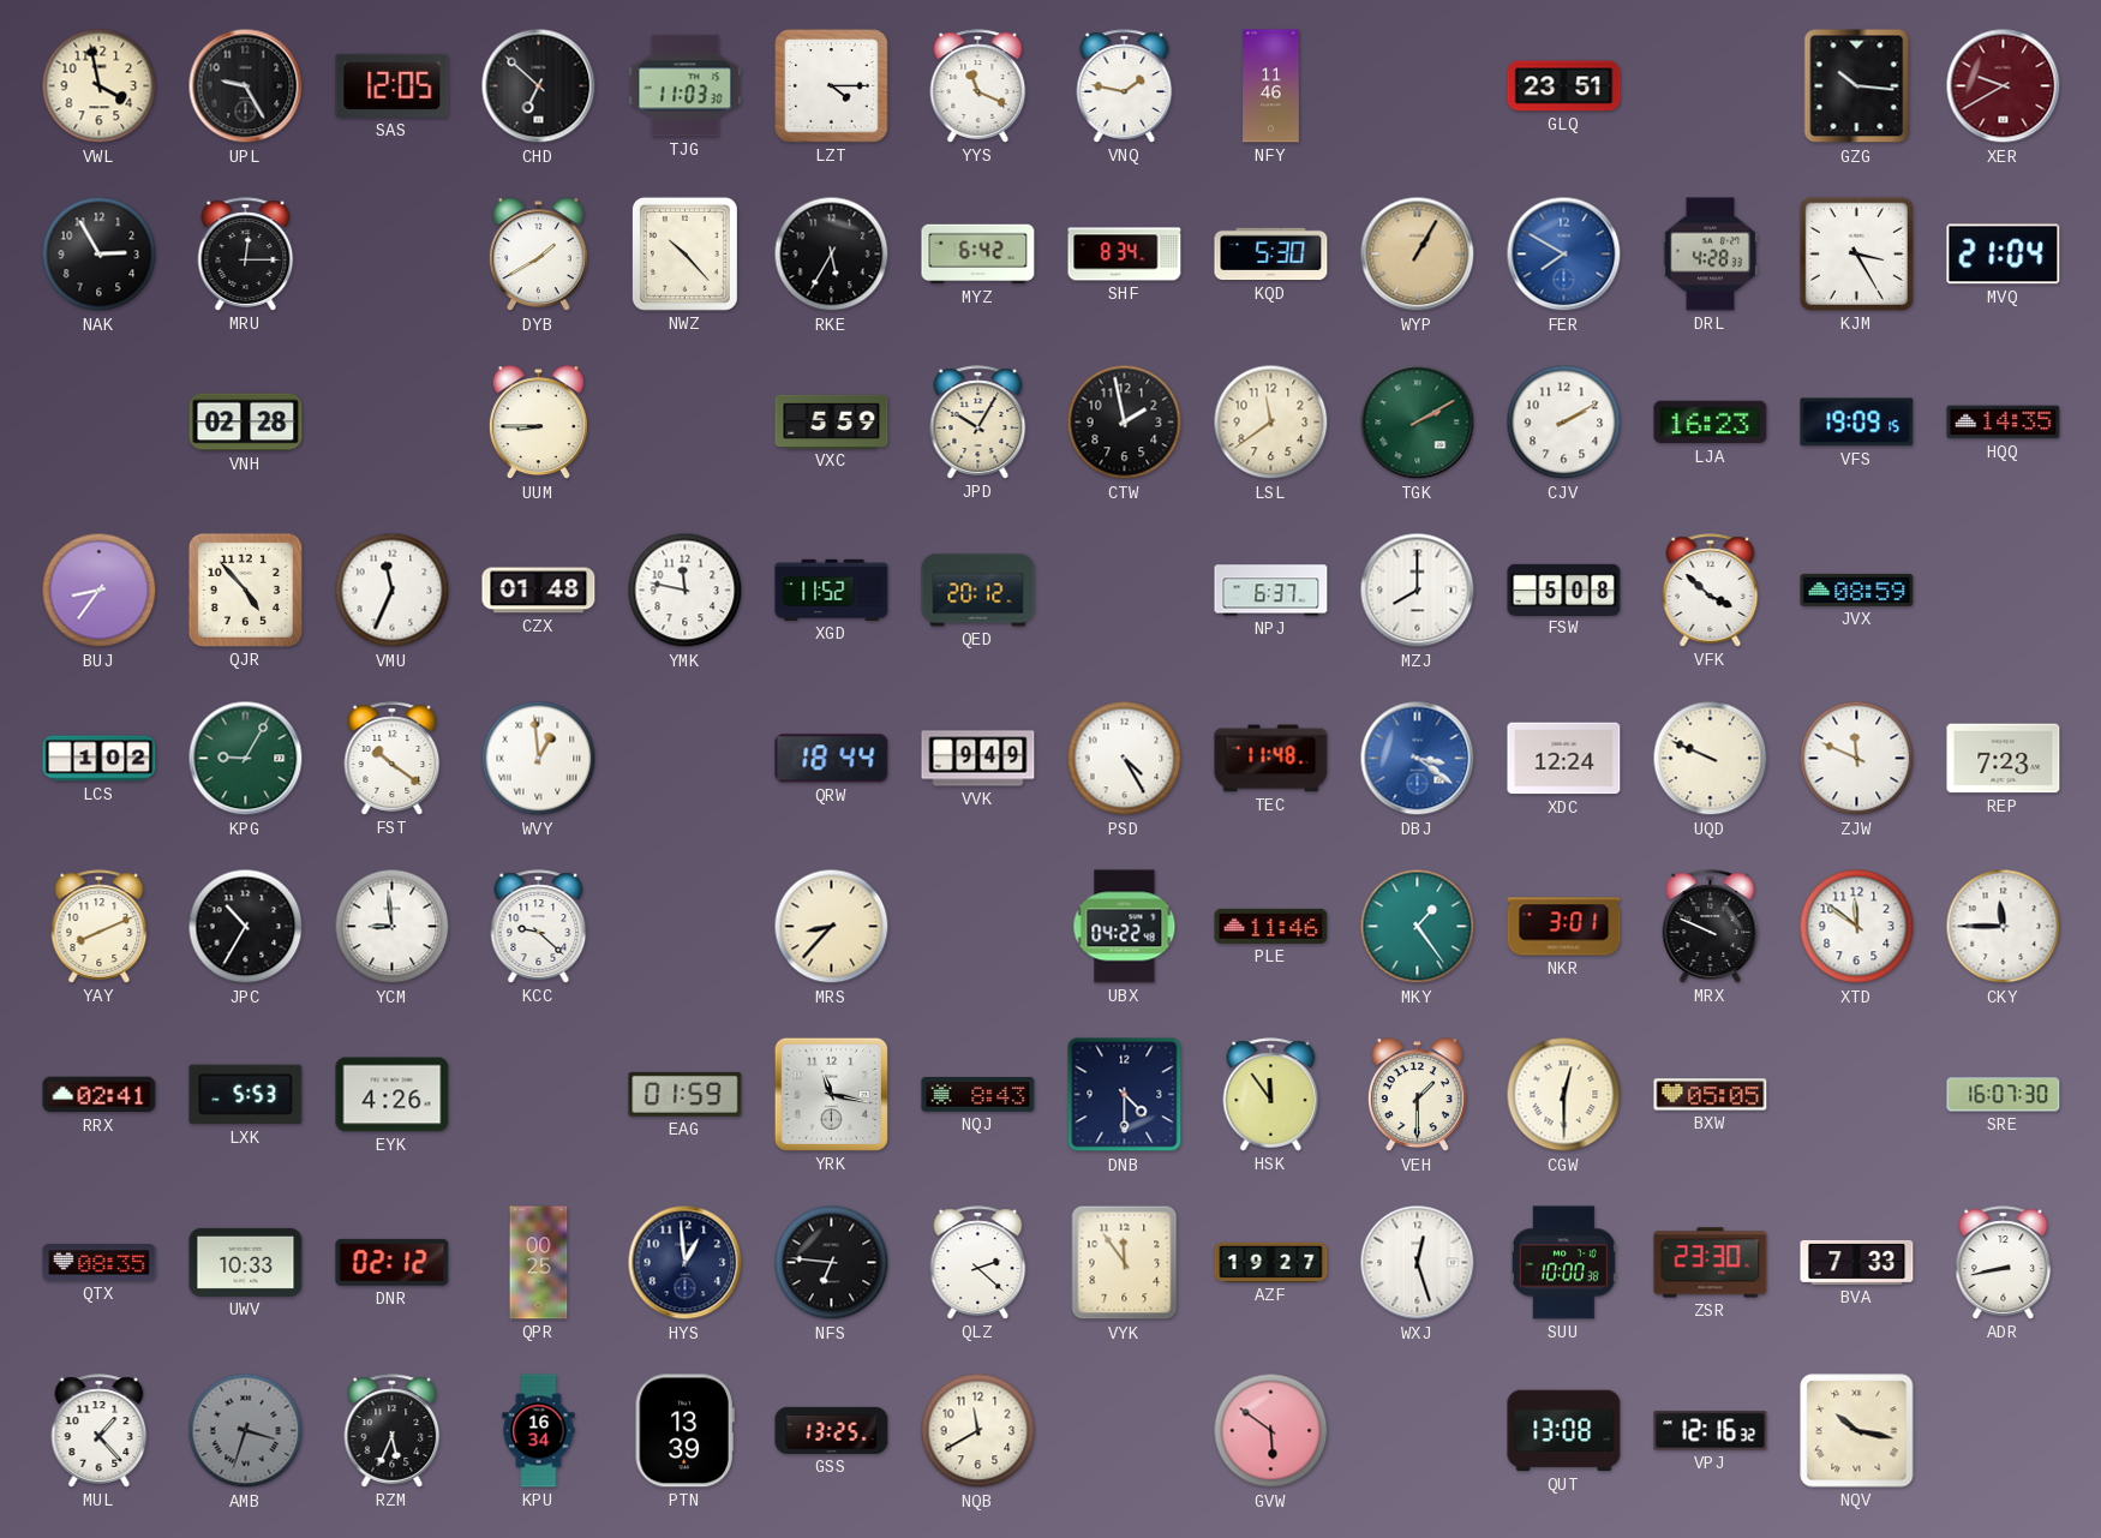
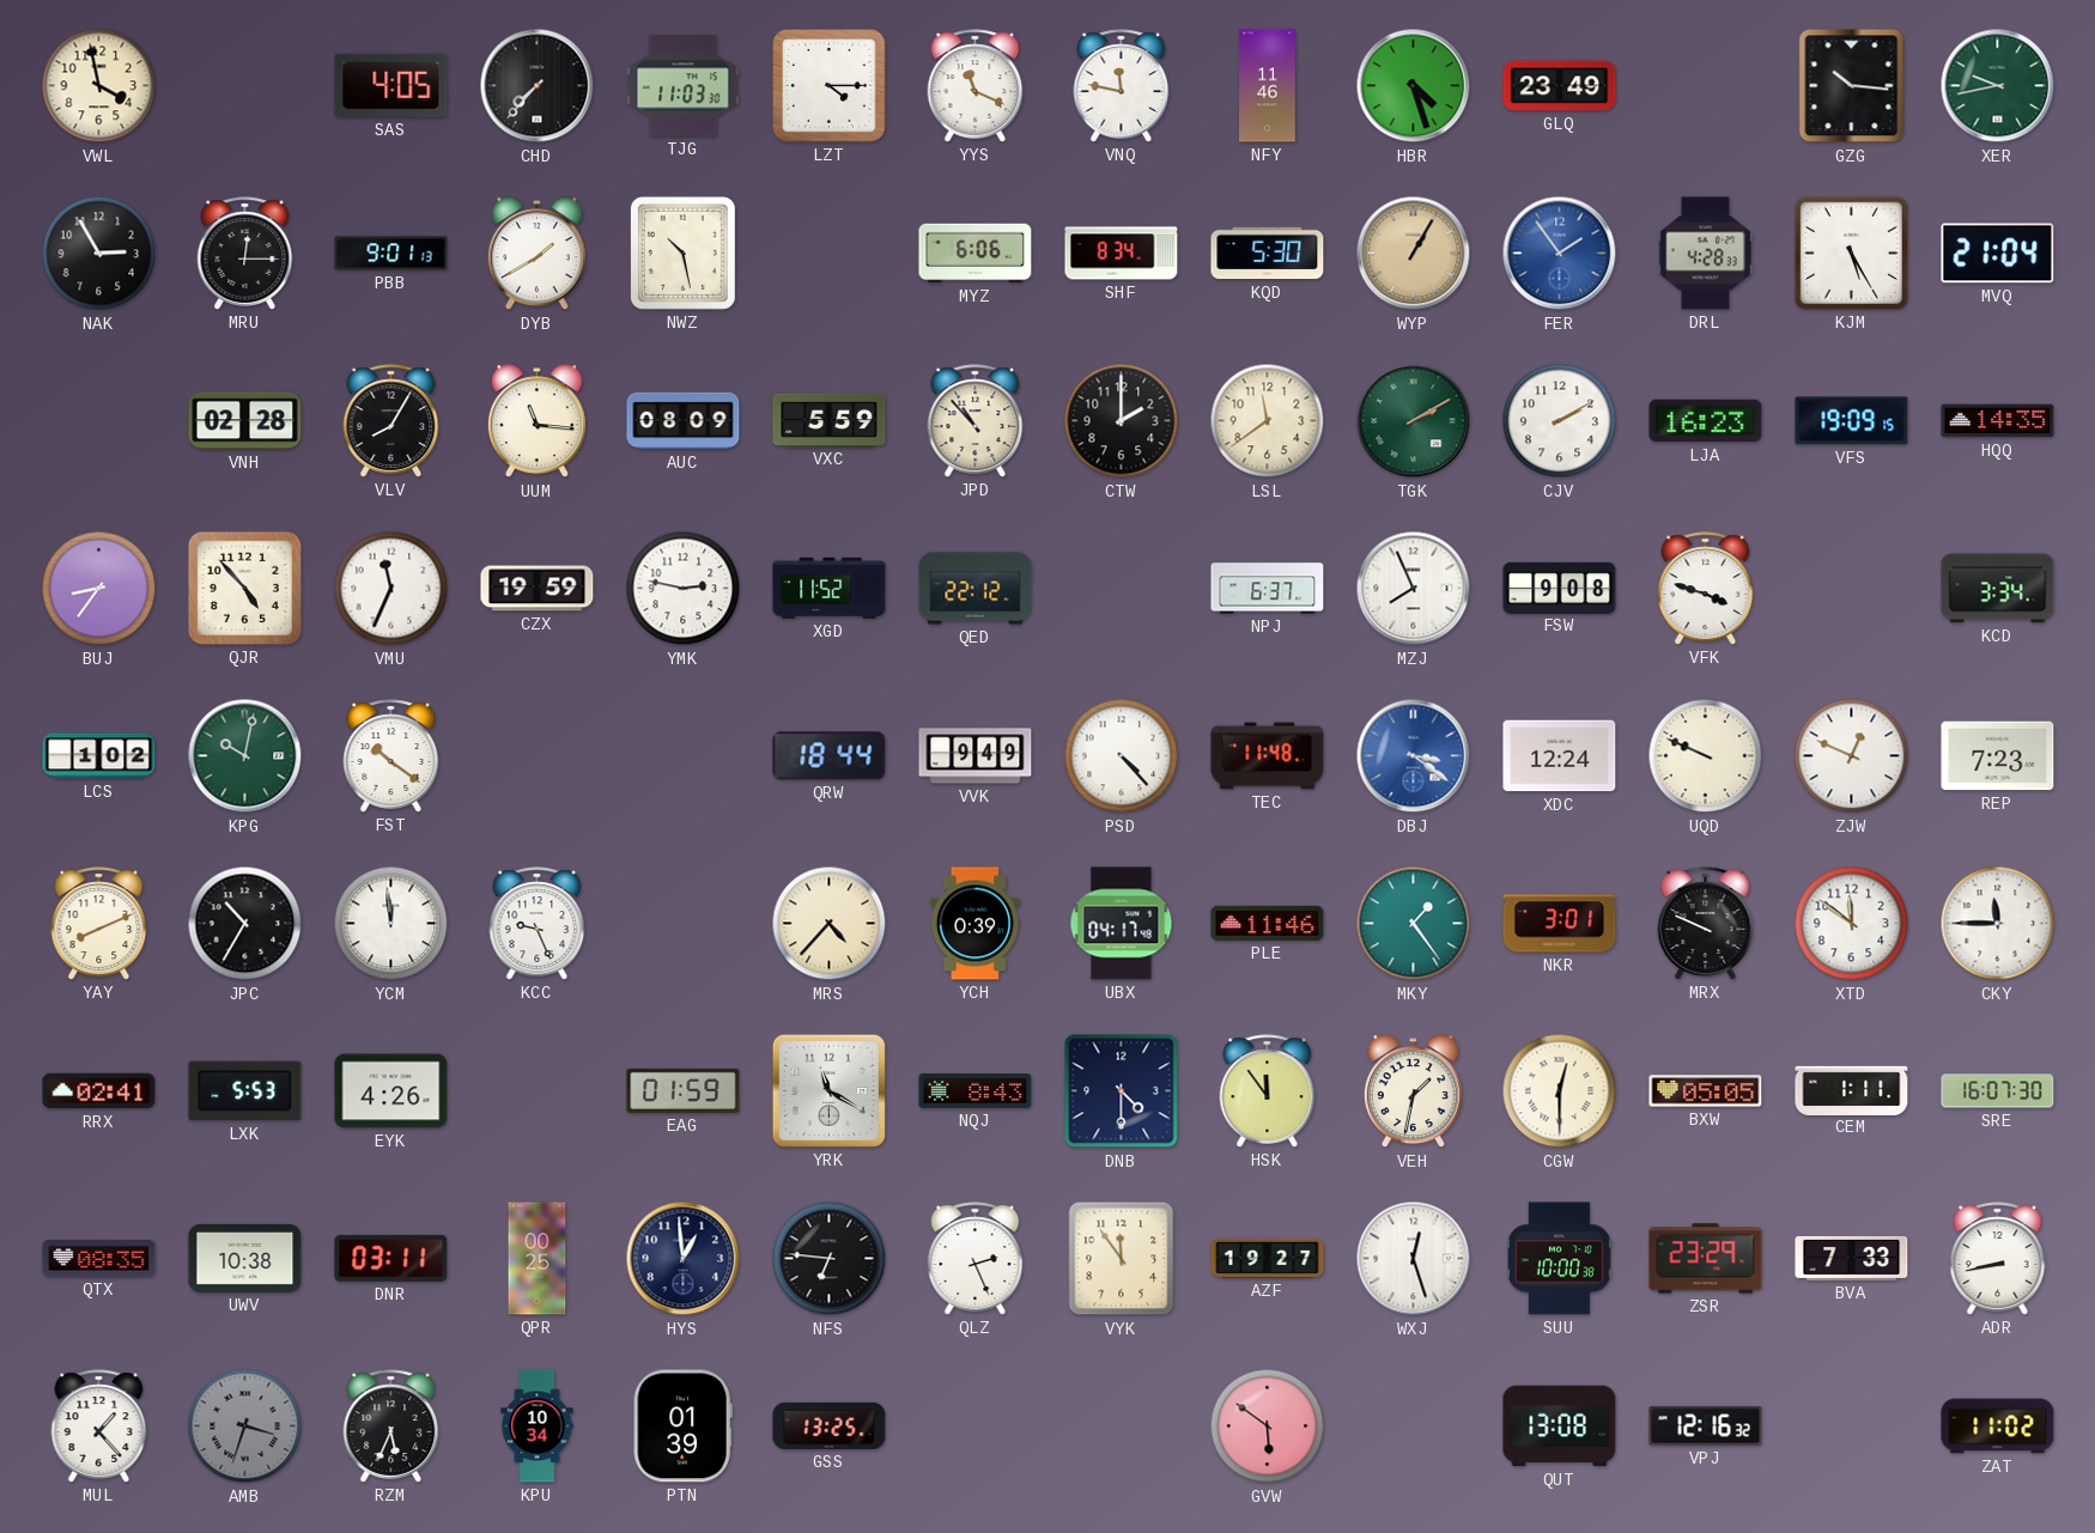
UPL: 9:25 -> none
SAS: 12:05 -> 4:05
CHD: 6:52 -> 7:37
VNQ: 1:47 -> 11:47
HBR: none -> 4:27
GLQ: 23:51 -> 23:49
XER: 9:40 -> 9:43
XER dial: burgundy -> green
PBB: none -> 9:01
NWZ: 10:23 -> 10:28
RKE: 5:35 -> none
MYZ: 6:42 -> 6:06
FER: 7:50 -> 1:54
KJM: 3:25 -> 5:25
VLV: none -> 8:05
UUM: 8:45 -> 11:16
AUC: none -> 08:09
JPD: 10:05 -> 10:53
CTW: 1:58 -> 2:00
CZX: 01:48 -> 19:59
YMK: 11:47 -> 2:47
QED: 20:12 -> 22:12
MZJ: 8:00 -> 7:56
FSW: 5:08 -> 9:08
VFK: 3:52 -> 3:48
JVX: 08:59 -> none
KCD: none -> 3:34
KPG: 9:05 -> 10:02
WVY: 12:59 -> none
PSD: 4:25 -> 4:23
ZJW: 11:49 -> 12:49
YCM: 8:59 -> 11:59
KCC: 9:22 -> 9:26
MRS: 8:37 -> 4:37
YCH: none -> 0:39
UBX: 04:22 -> 04:17
YRK: 11:17 -> 11:20
VEH: 1:30 -> 1:32
CEM: none -> 1:11
UWV: 10:33 -> 10:38
DNR: 02:12 -> 03:11
QLZ: 2:22 -> 2:26
ZSR: 23:30 -> 23:29
KPU: 16:34 -> 10:34
PTN: 13:39 -> 01:39
NQB: 11:40 -> none
NQV: 10:17 -> none
ZAT: none -> 11:02
